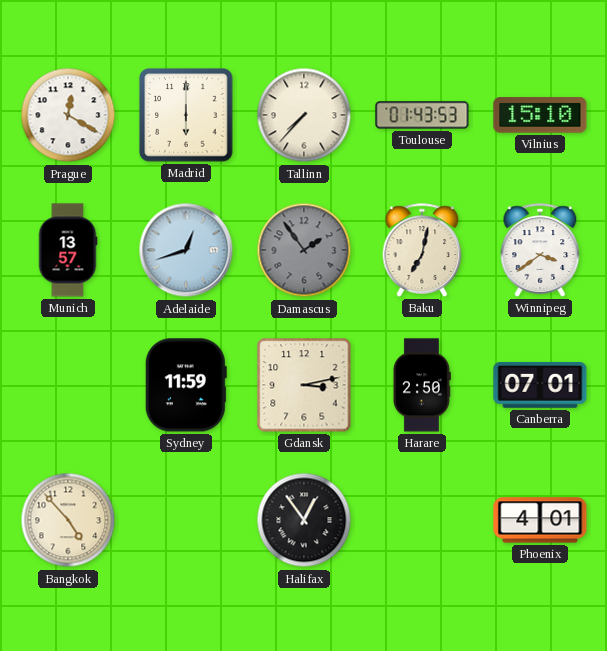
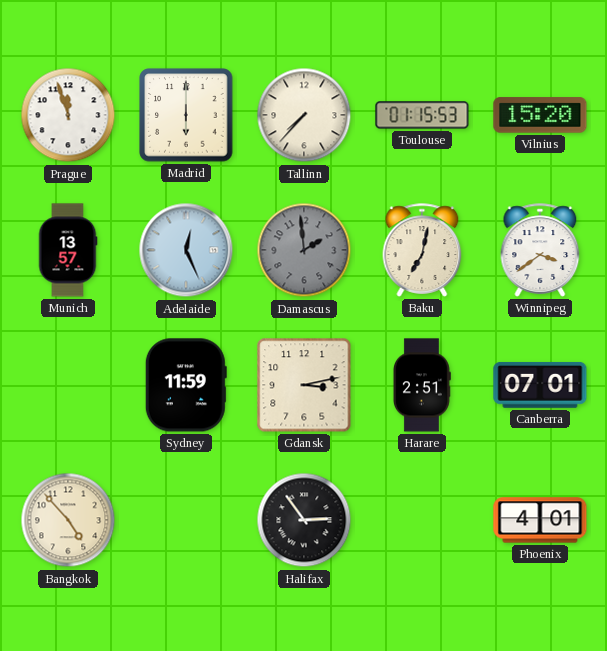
Prague: 12:20 -> 11:57
Toulouse: 01:43 -> 01:15
Vilnius: 15:10 -> 15:20
Adelaide: 12:42 -> 12:26
Damascus: 1:54 -> 1:59
Harare: 2:50 -> 2:51
Halifax: 12:54 -> 2:54
